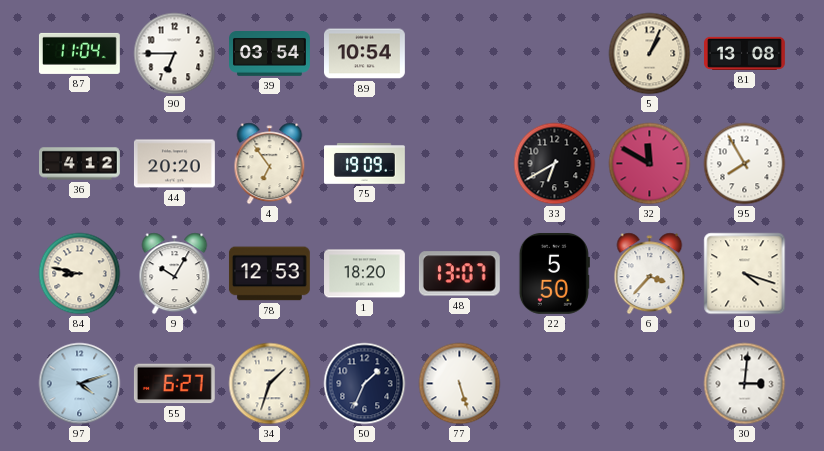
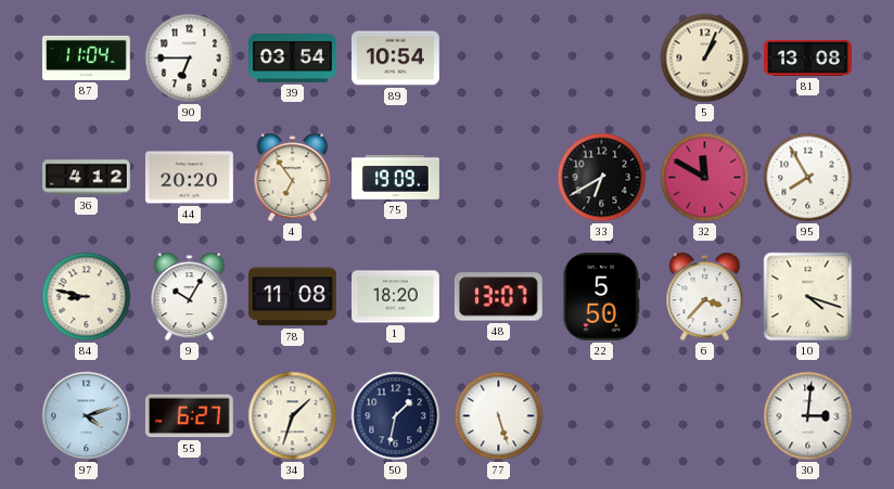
78: 12:53 -> 11:08
50: 1:34 -> 1:32
